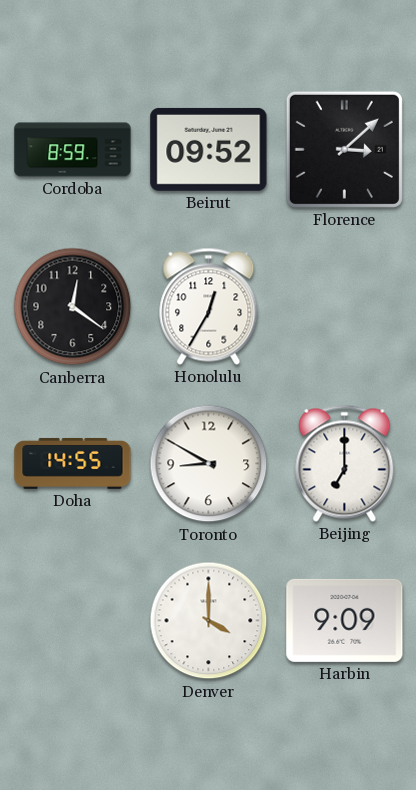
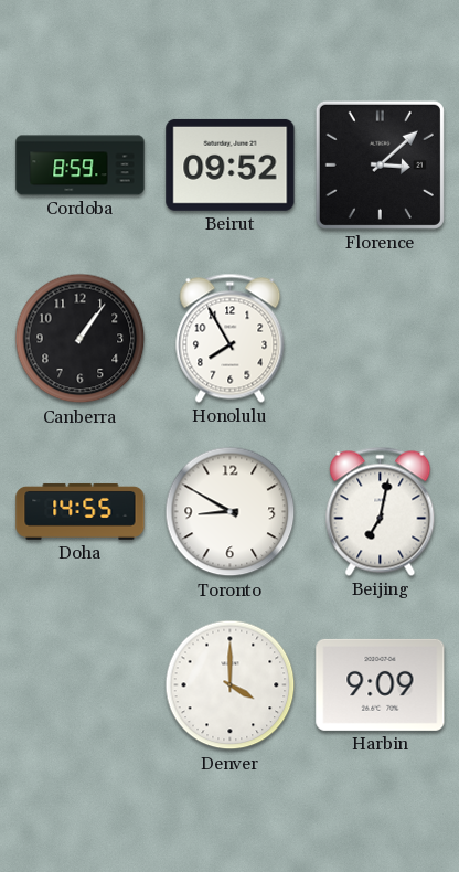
Canberra: 12:21 -> 1:06
Honolulu: 12:35 -> 7:55
Beijing: 7:00 -> 7:02
